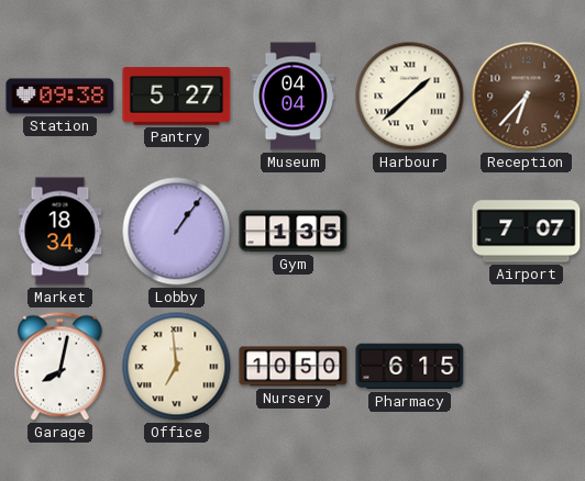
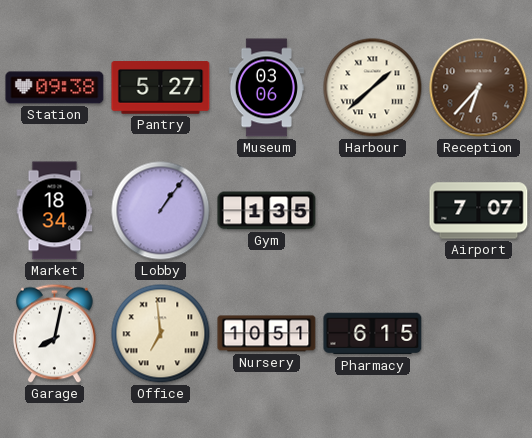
Museum: 04:04 -> 03:06
Nursery: 10:50 -> 10:51
